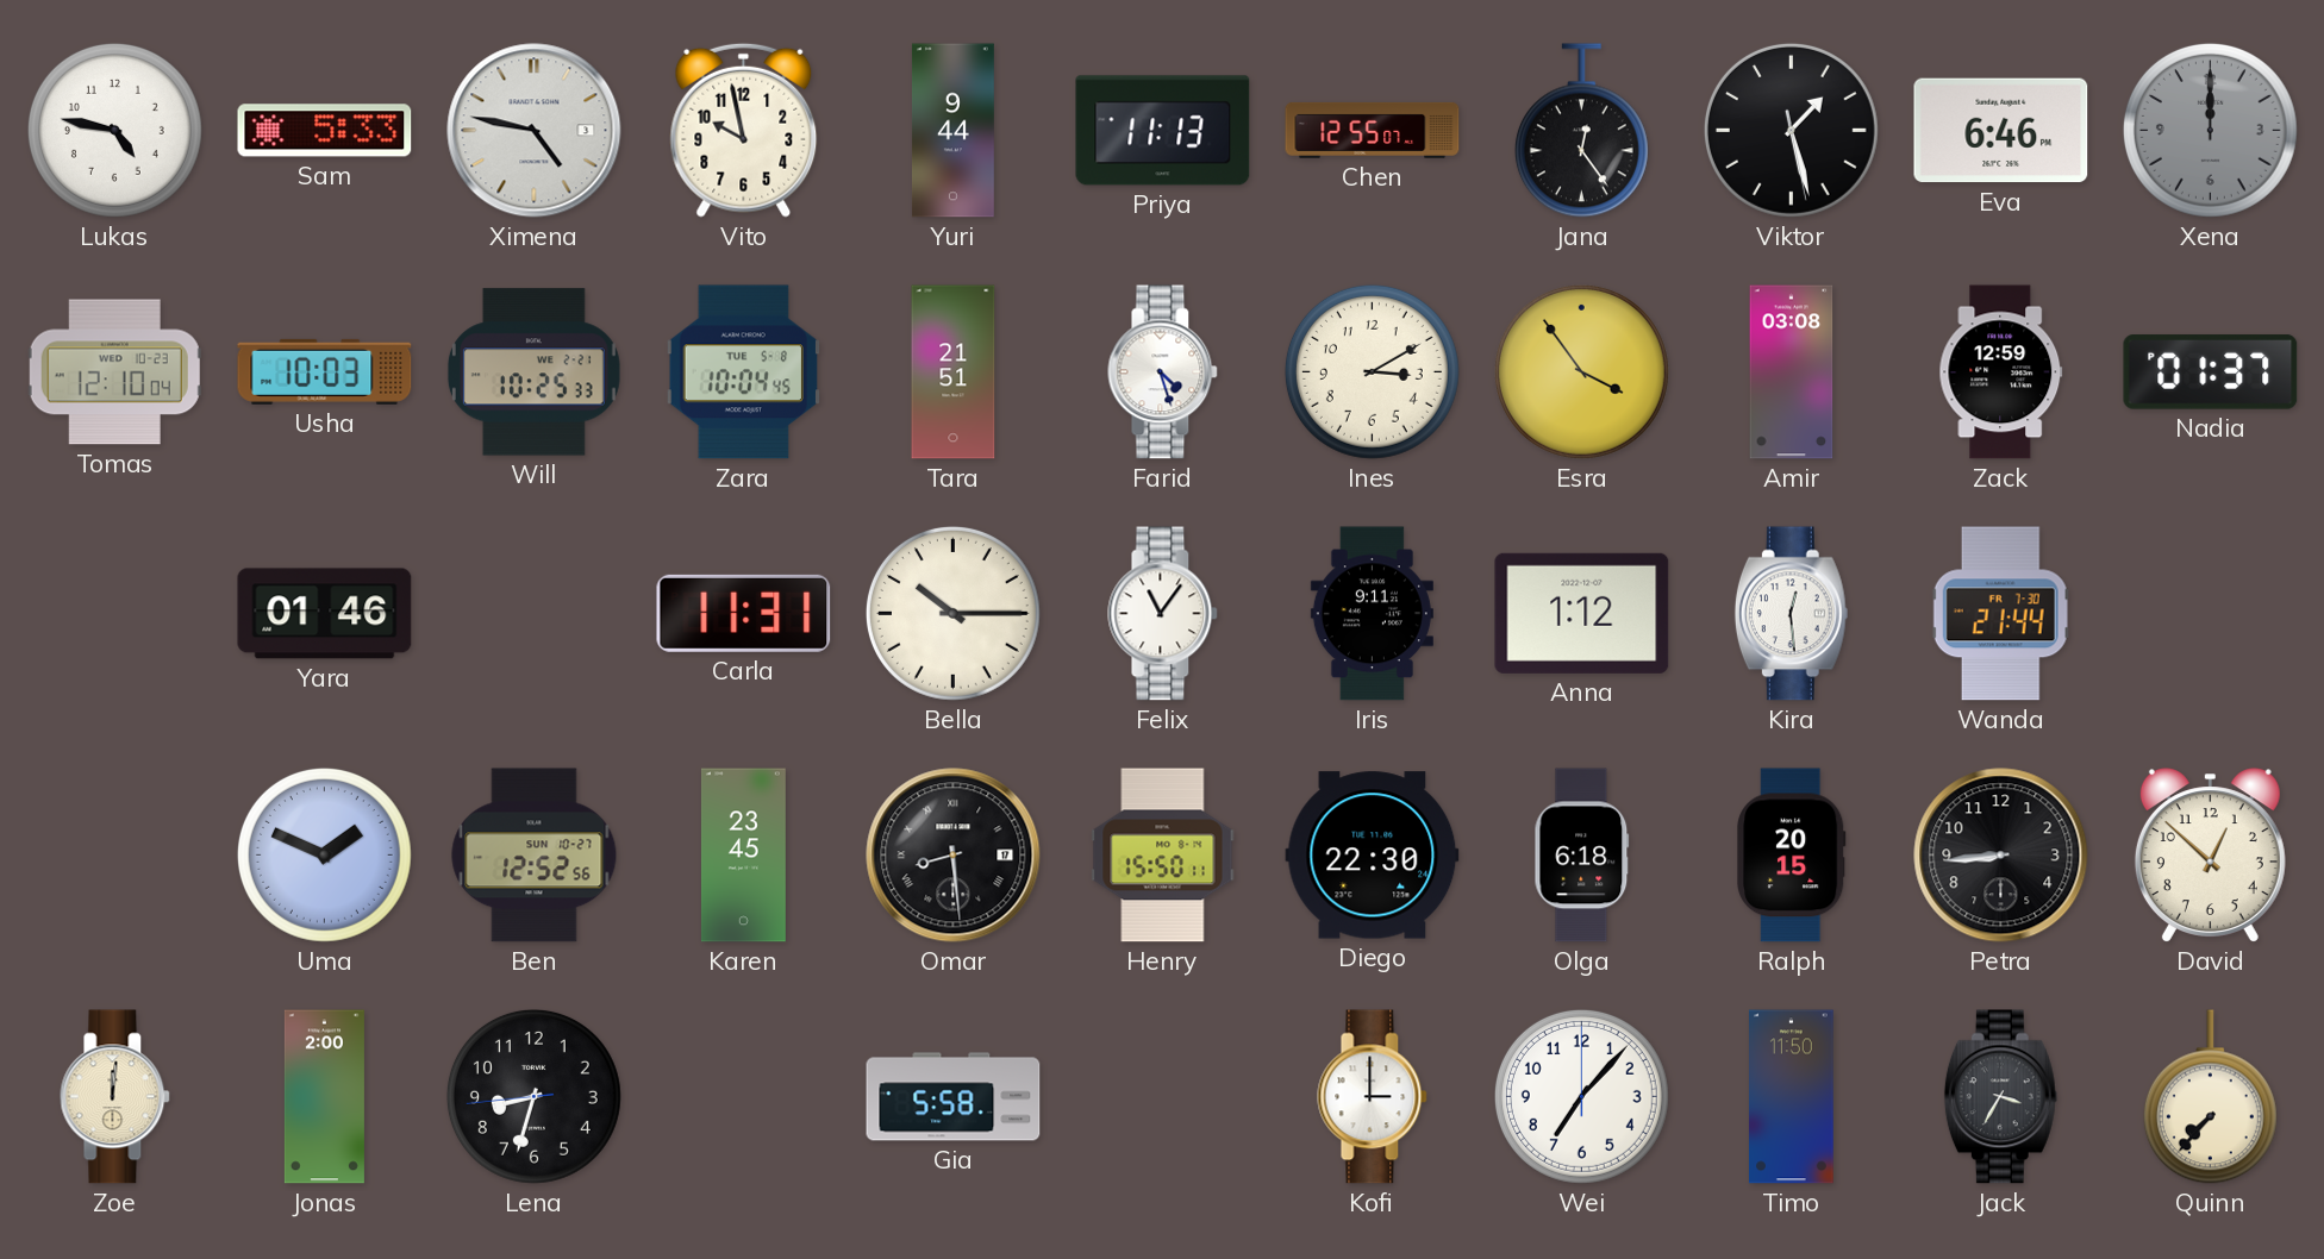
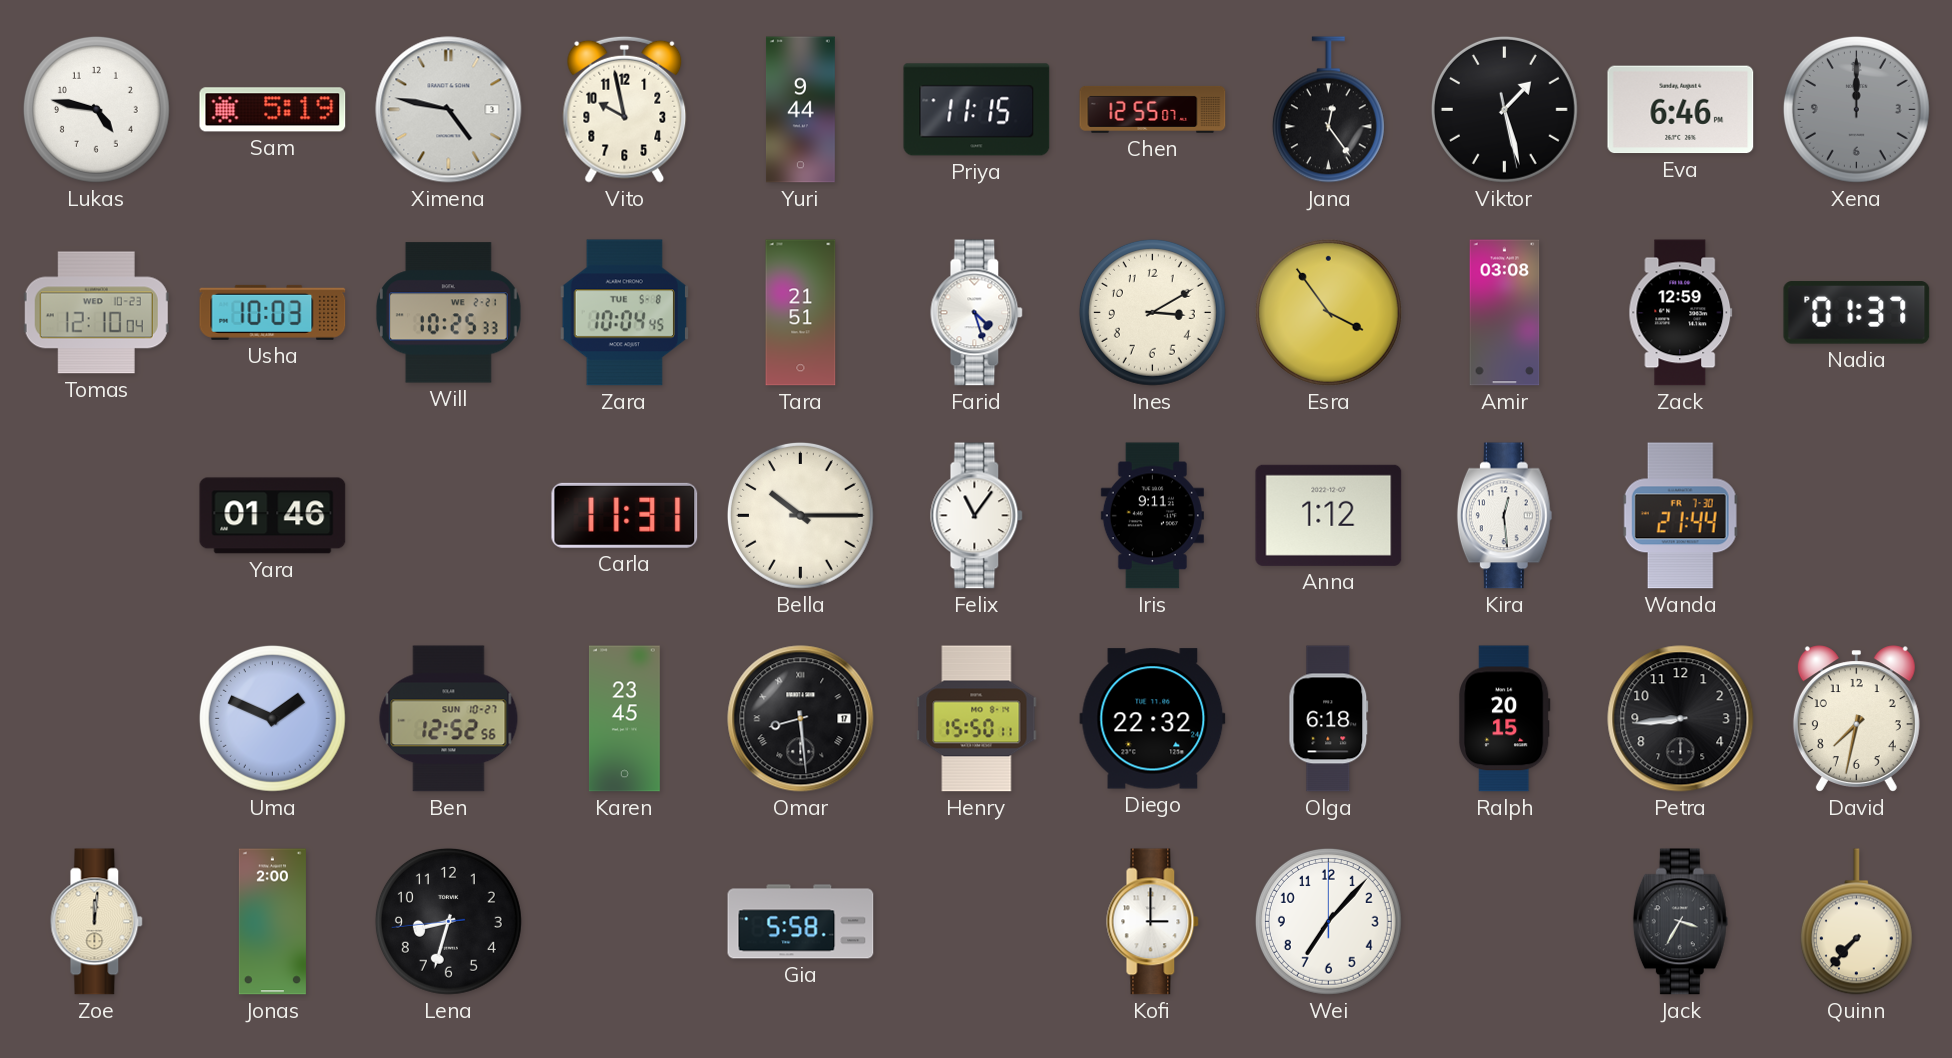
Sam: 5:33 -> 5:19
Priya: 11:13 -> 11:15
Diego: 22:30 -> 22:32
David: 12:52 -> 7:32
Timo: 11:50 -> none
